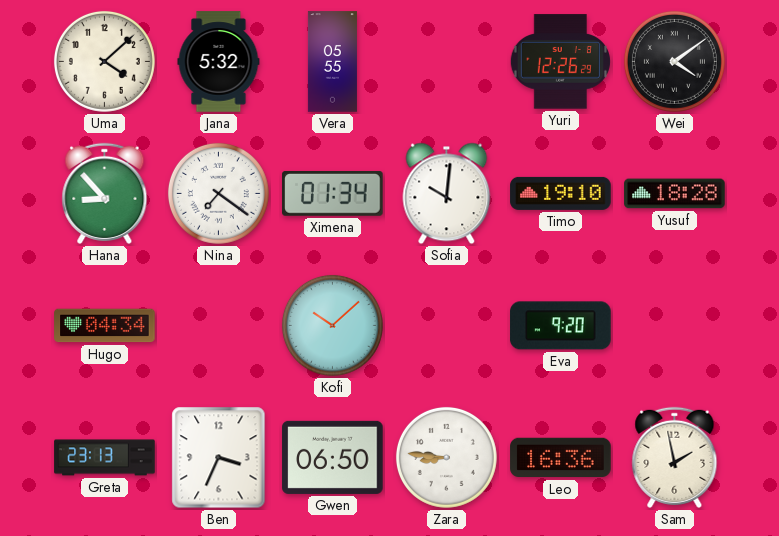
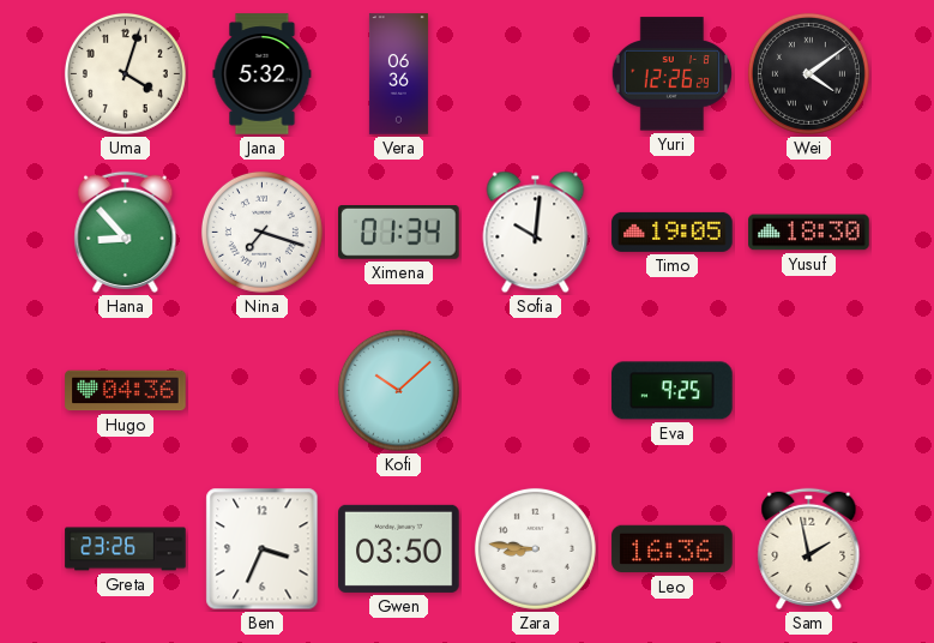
Uma: 4:08 -> 4:03
Vera: 05:55 -> 06:36
Nina: 7:21 -> 7:18
Timo: 19:10 -> 19:05
Yusuf: 18:28 -> 18:30
Hugo: 04:34 -> 04:36
Eva: 9:20 -> 9:25
Greta: 23:13 -> 23:26
Gwen: 06:50 -> 03:50
